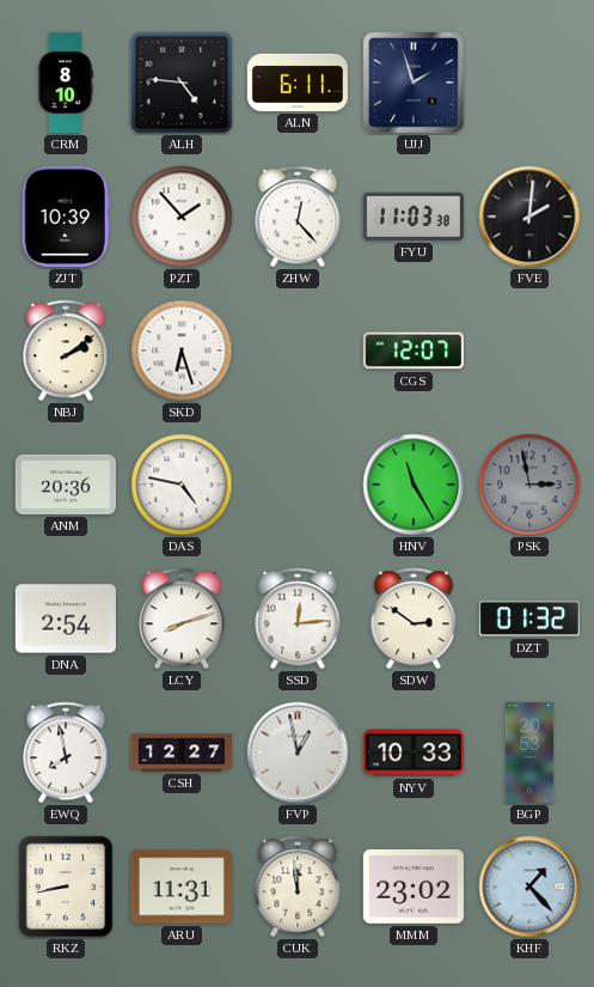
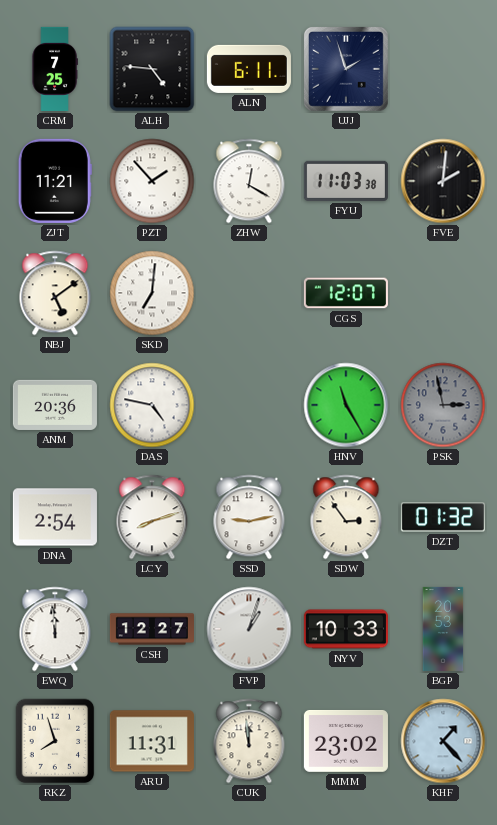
CRM: 8:10 -> 7:25
ZJT: 10:39 -> 11:21
ZHW: 12:23 -> 12:20
NBJ: 2:09 -> 5:09
SKD: 6:27 -> 7:01
SSD: 12:14 -> 9:13
SDW: 2:51 -> 2:54
EWQ: 7:58 -> 11:59
FVP: 12:58 -> 1:03
RKZ: 8:43 -> 7:57
